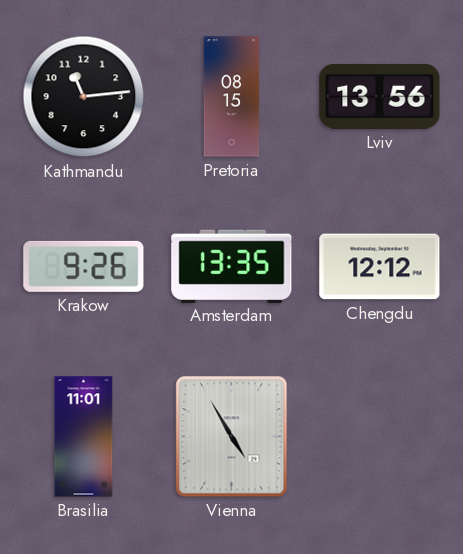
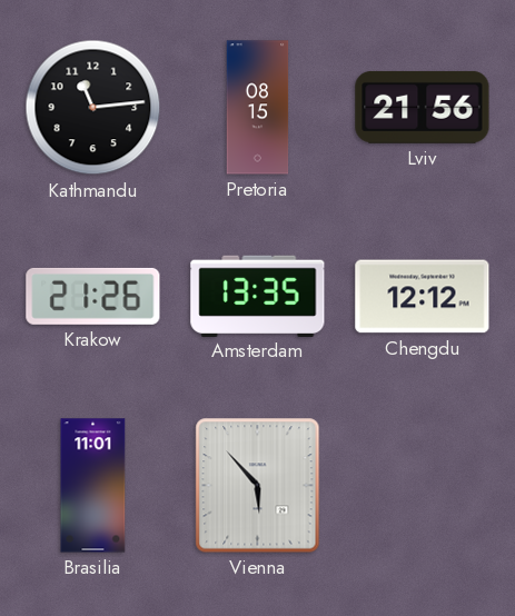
Lviv: 13:56 -> 21:56
Krakow: 9:26 -> 21:26
Vienna: 4:55 -> 5:53
